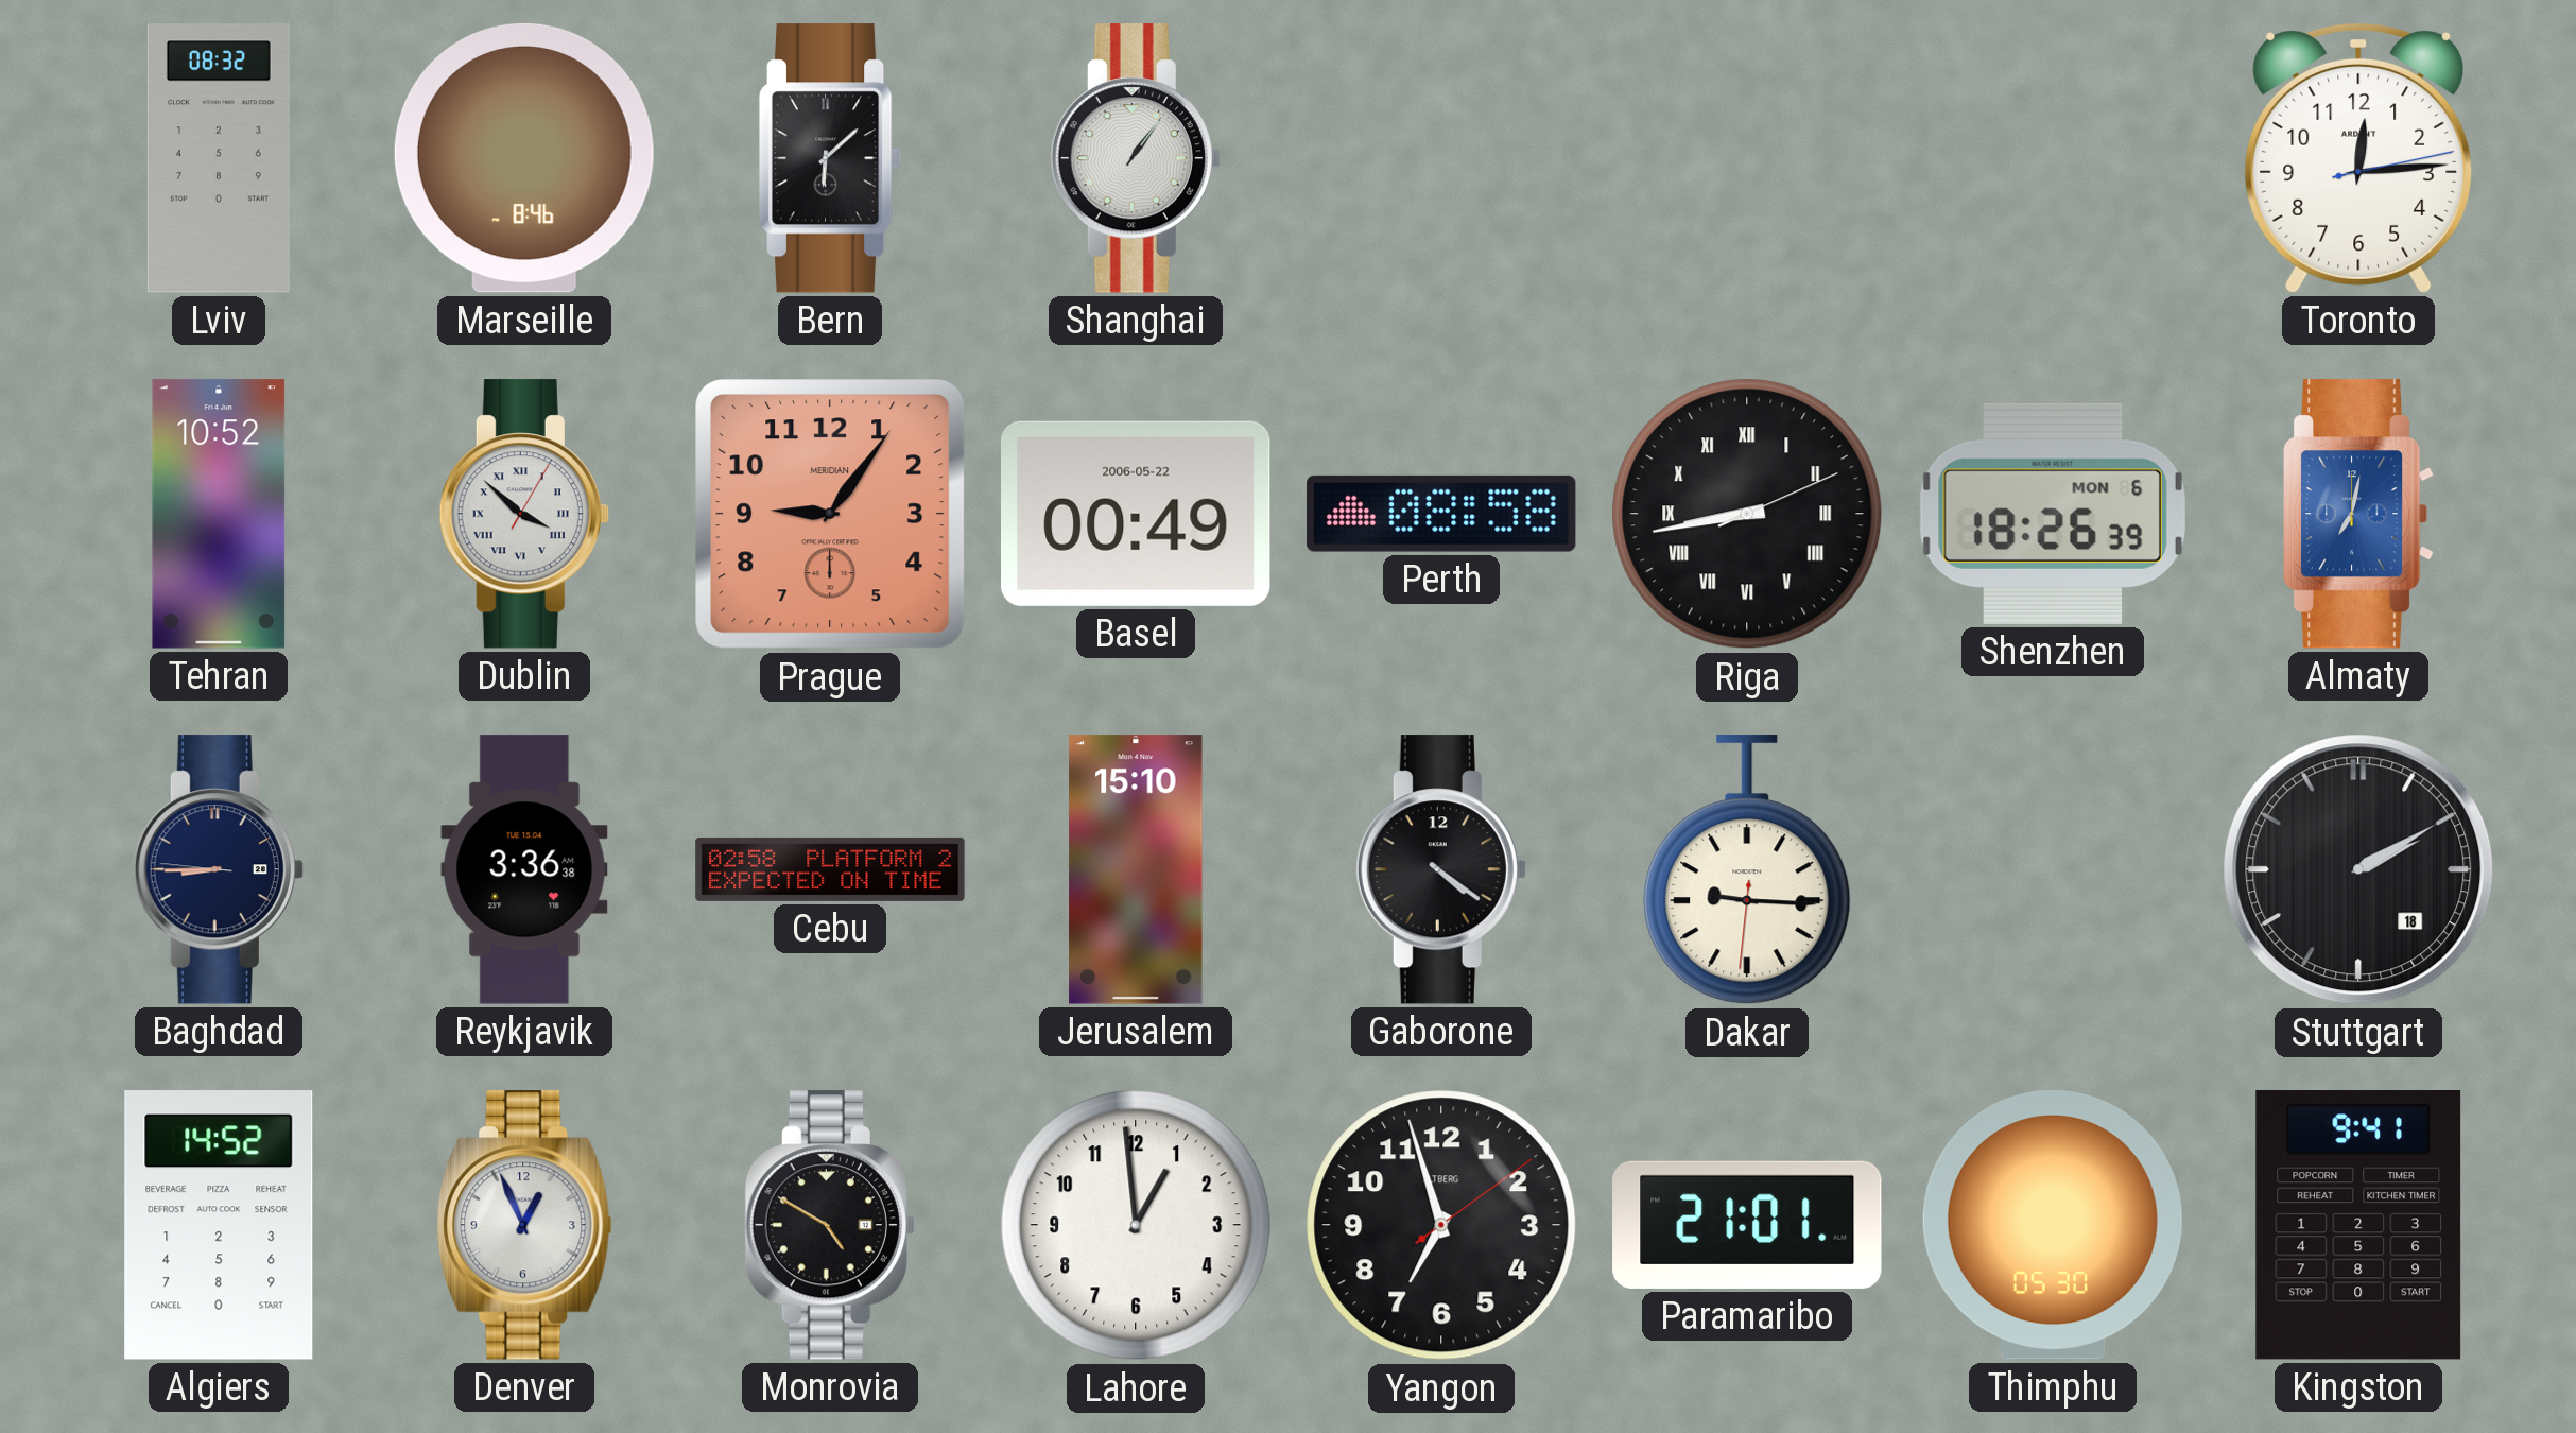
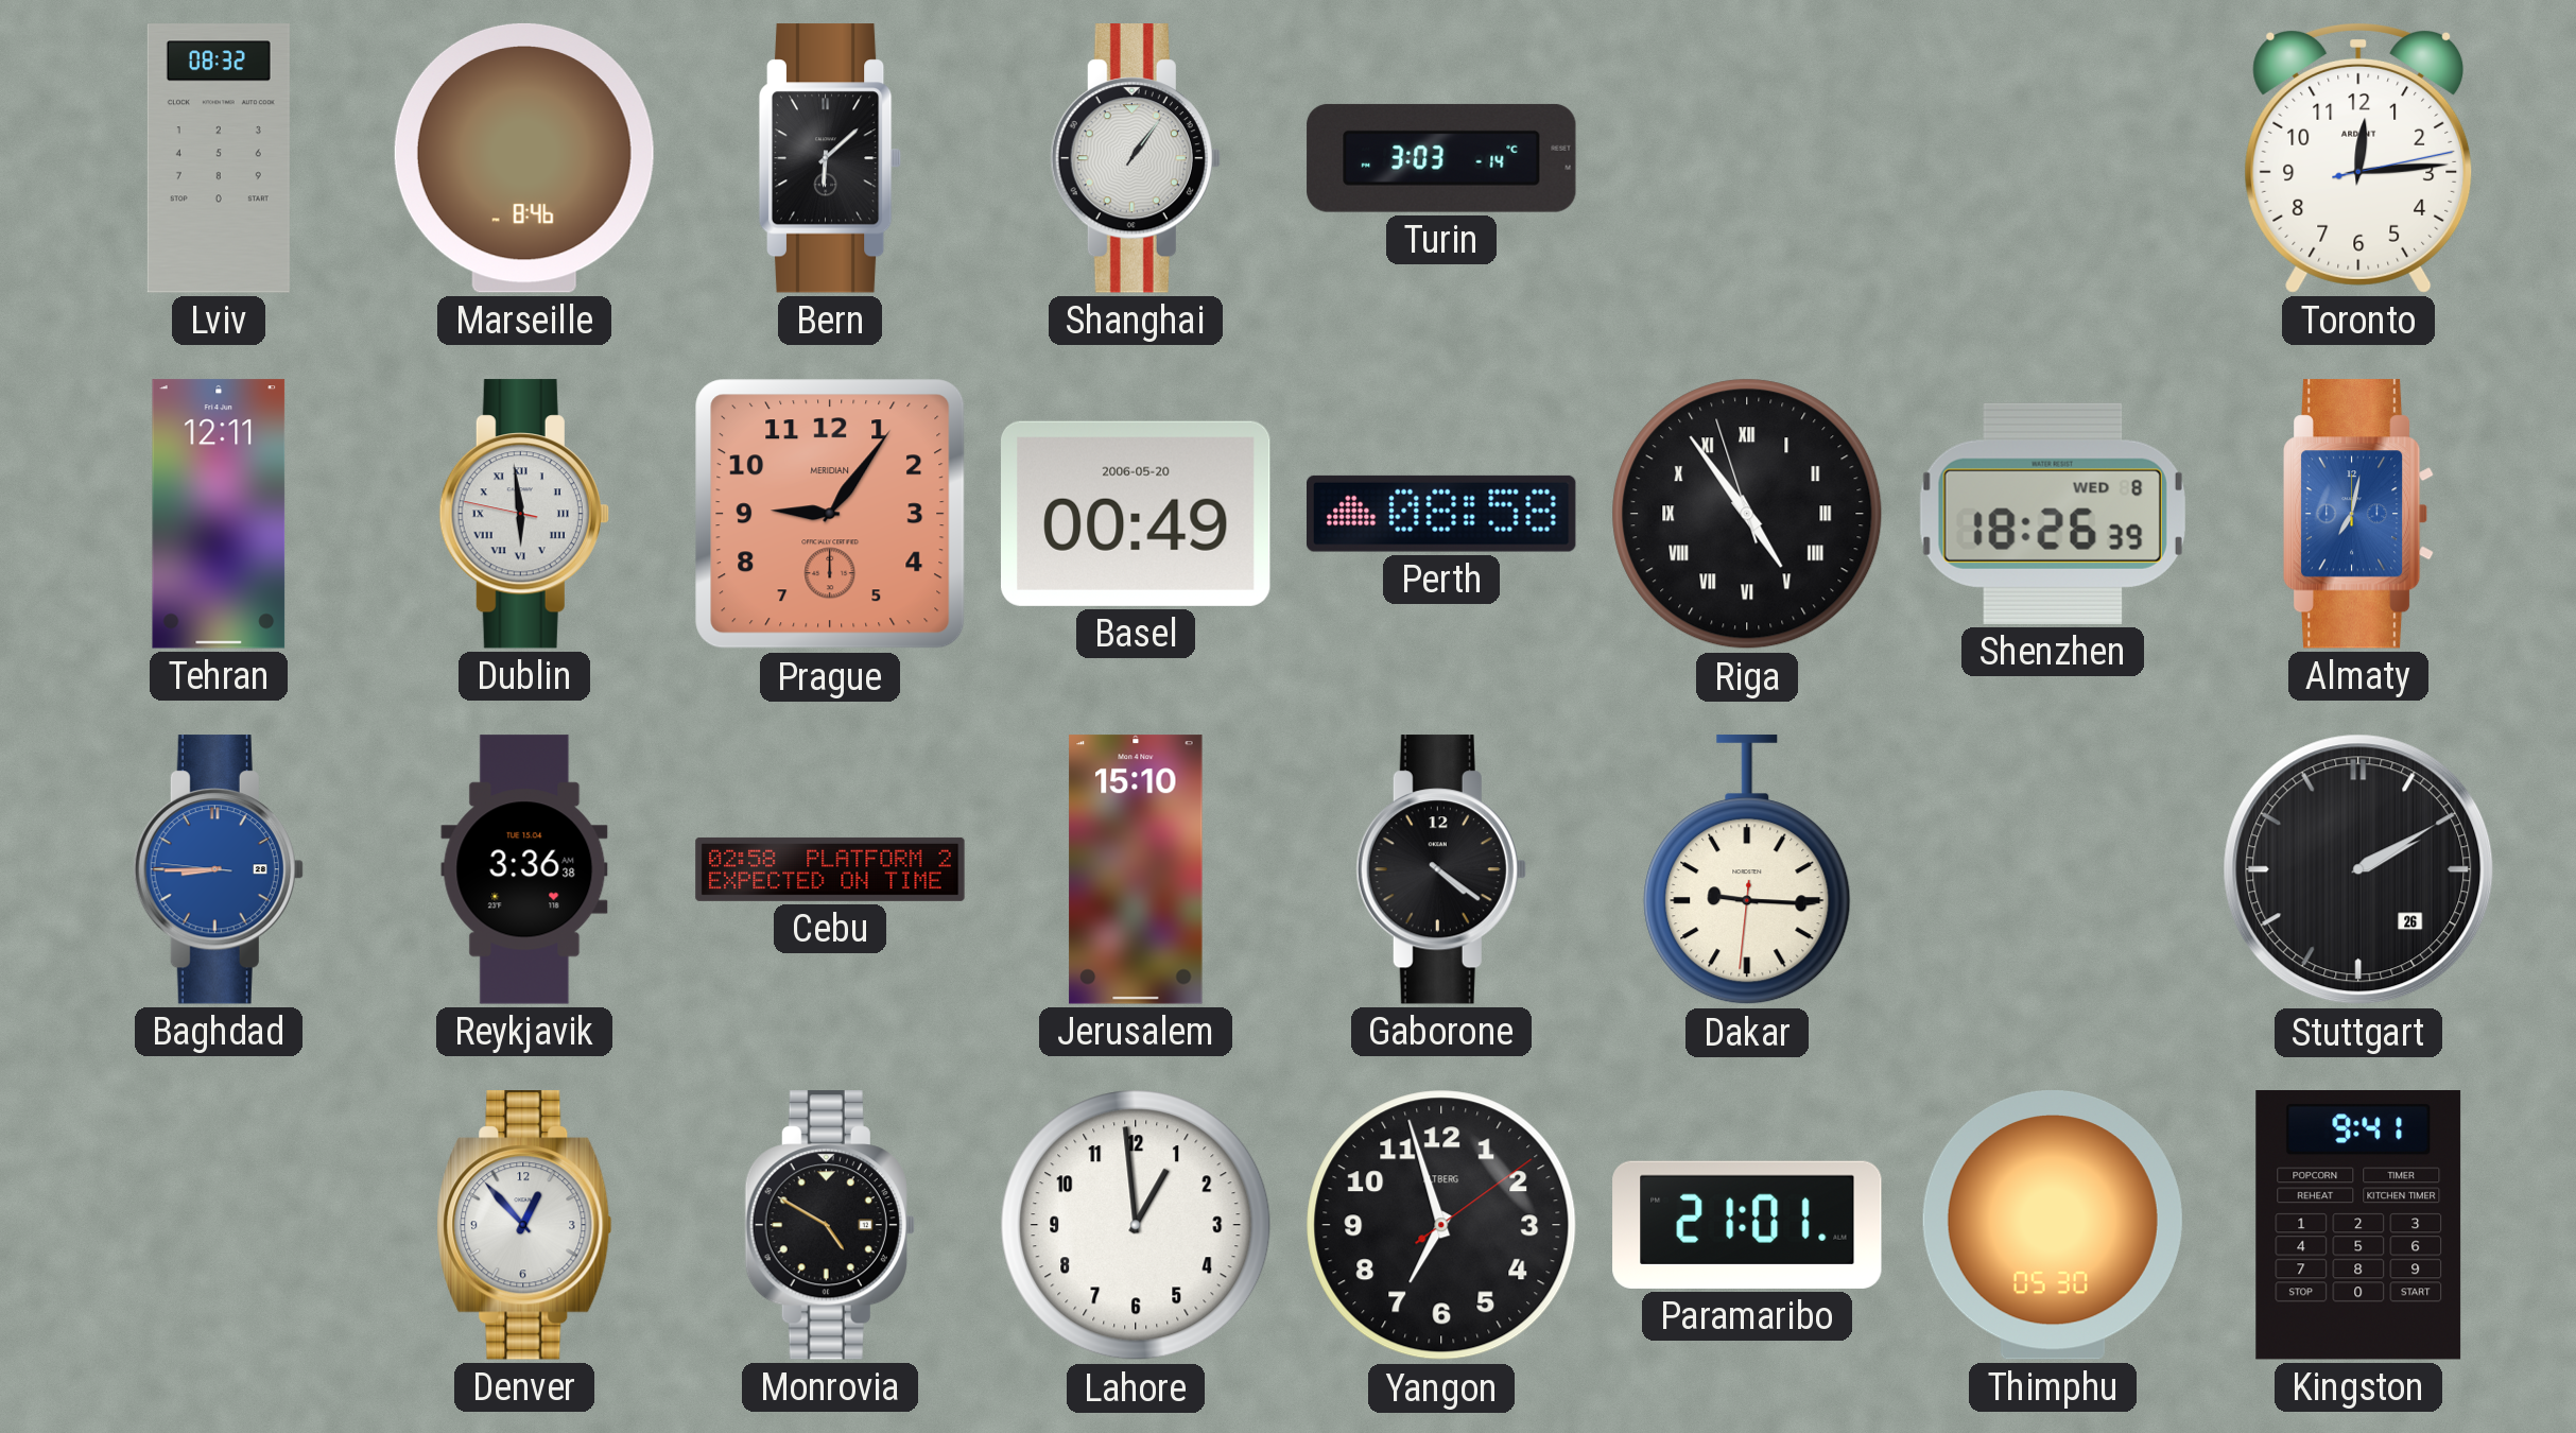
Turin: none -> 3:03
Tehran: 10:52 -> 12:11
Dublin: 3:52 -> 5:58
Basel date: 2006-05-22 -> 2006-05-20
Riga: 8:43 -> 4:53
Shenzhen date: MON 6 -> WED 8
Baghdad dial: navy -> blue
Stuttgart date: 18 -> 26
Algiers: 14:52 -> none
Denver: 12:56 -> 12:53
